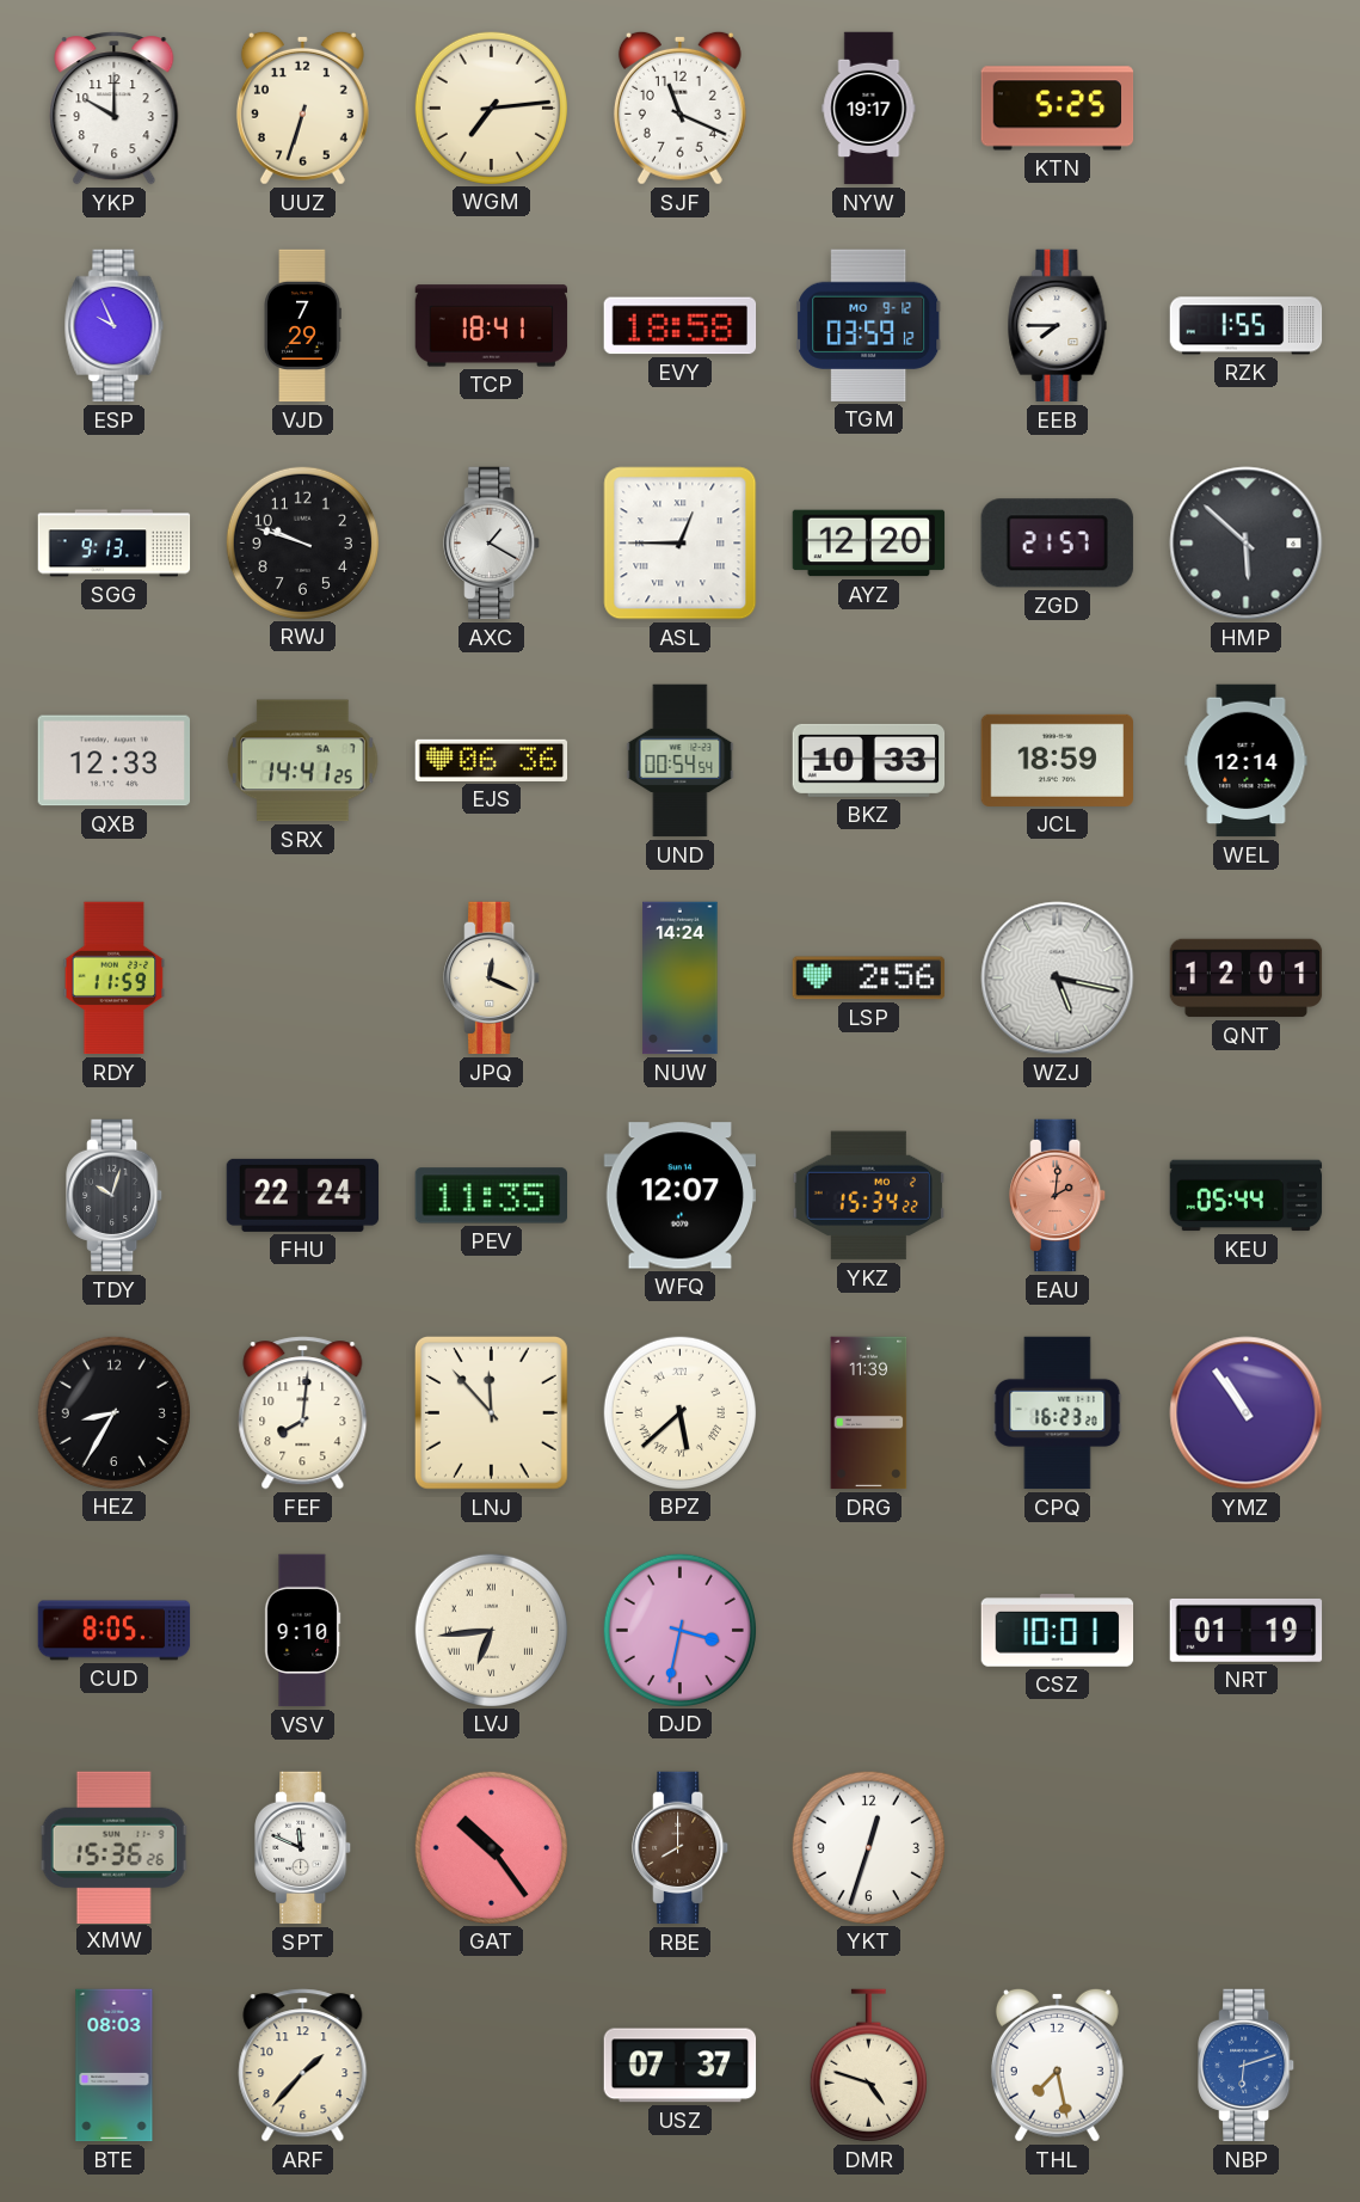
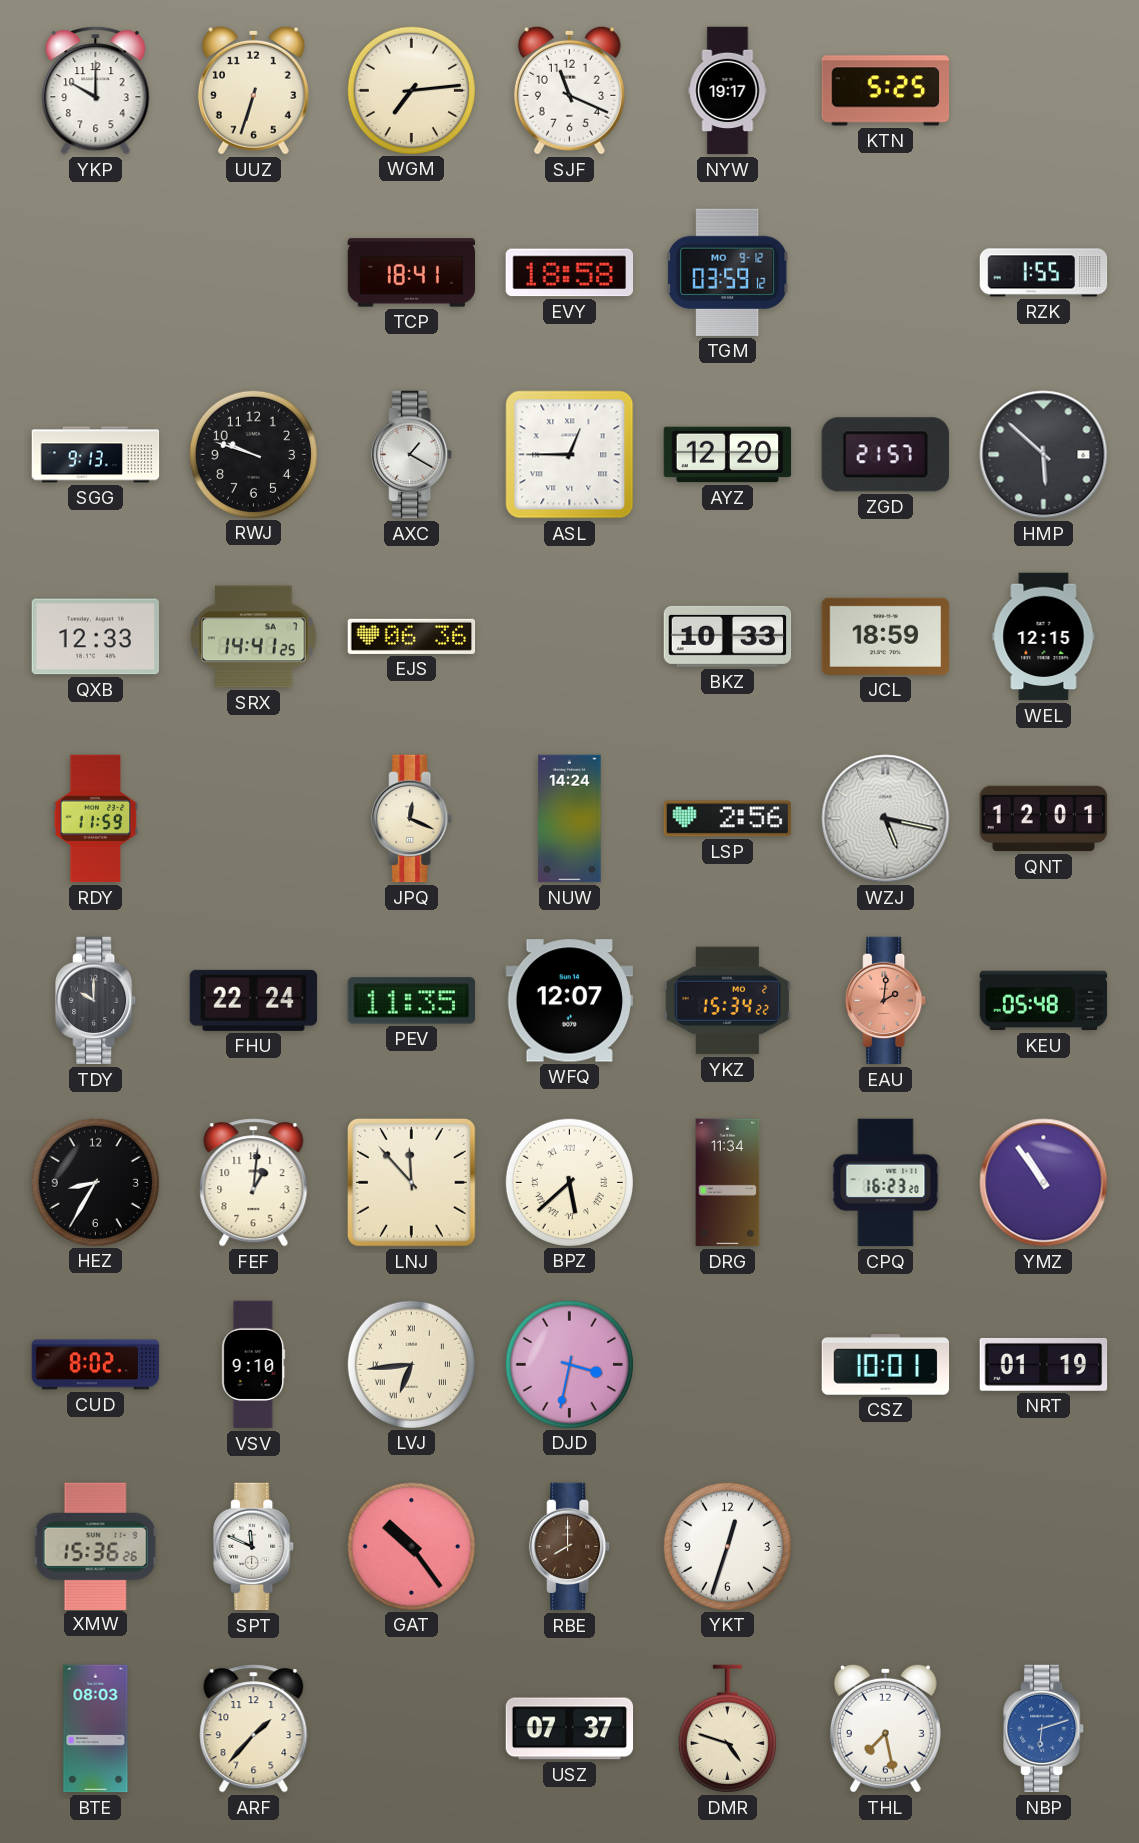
ESP: 9:56 -> none
VJD: 7:29 -> none
EEB: 7:45 -> none
UND: 00:54 -> none
WEL: 12:14 -> 12:15
TDY: 10:03 -> 10:00
KEU: 05:44 -> 05:48
FEF: 8:01 -> 1:01
DRG: 11:39 -> 11:34
CUD: 8:05 -> 8:02
